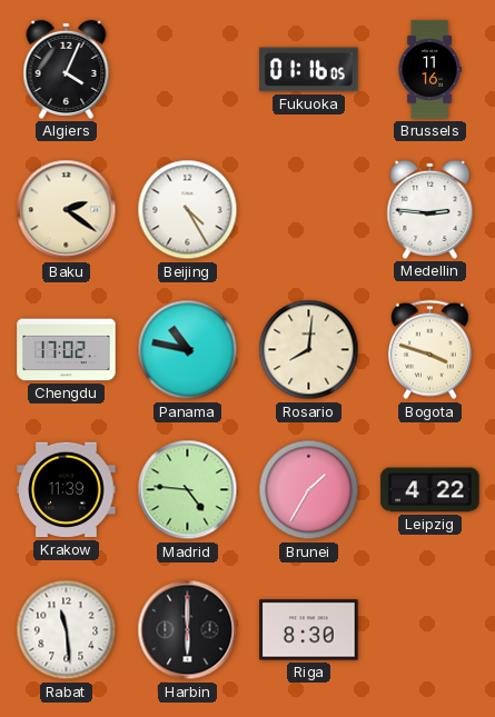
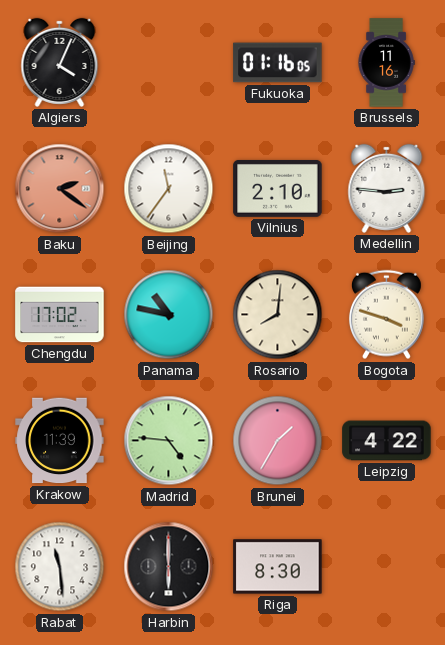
Baku dial: cream -> salmon
Beijing: 4:25 -> 11:36
Vilnius: none -> 2:10
